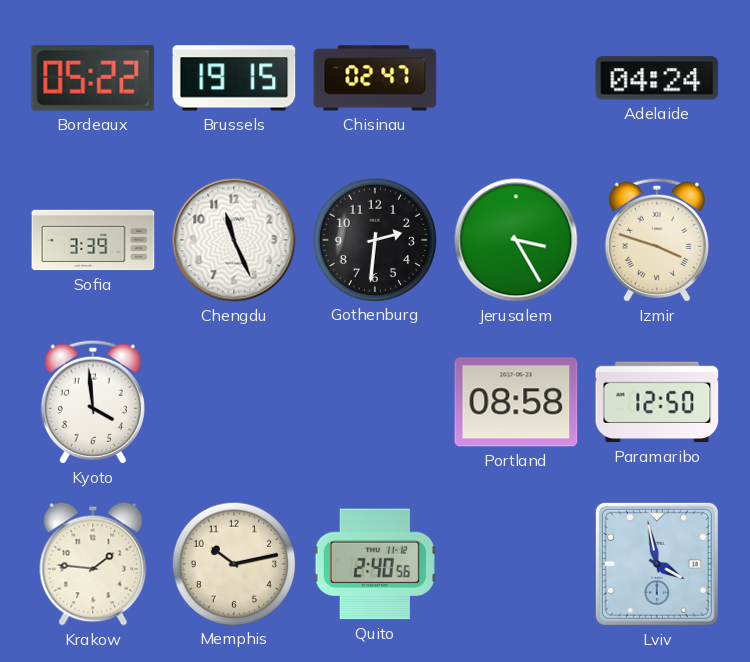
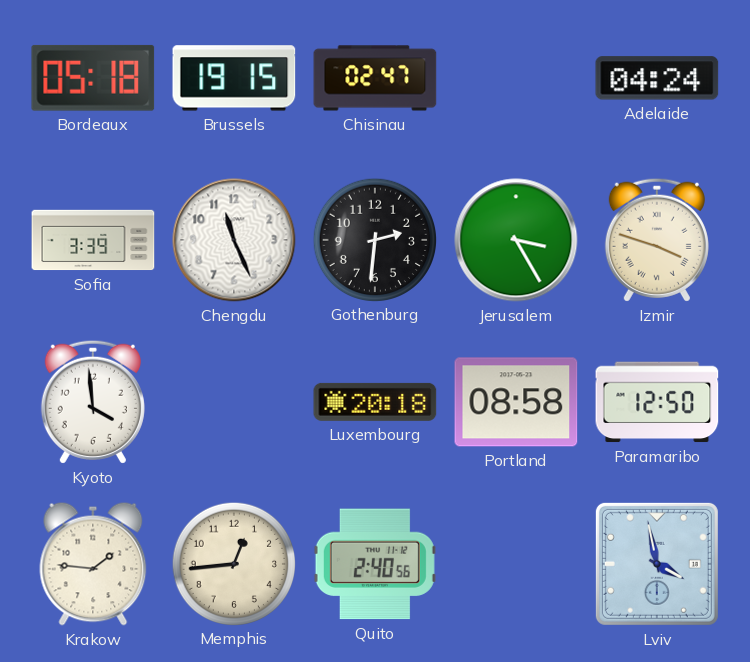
Bordeaux: 05:22 -> 05:18
Luxembourg: none -> 20:18
Memphis: 10:13 -> 12:44
